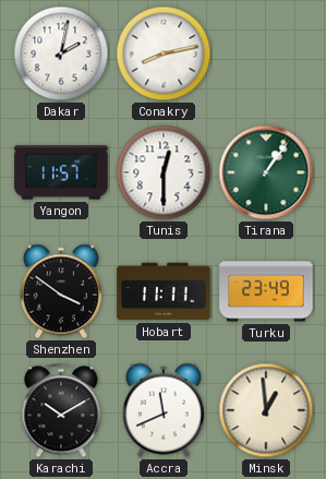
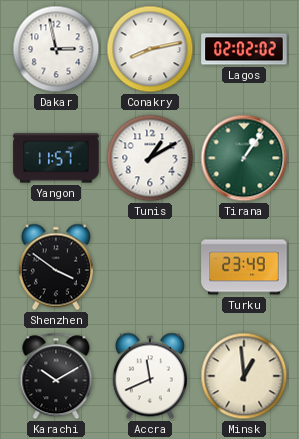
Dakar: 2:02 -> 2:58
Lagos: none -> 02:02
Tunis: 12:30 -> 1:10
Hobart: 11:11 -> none
